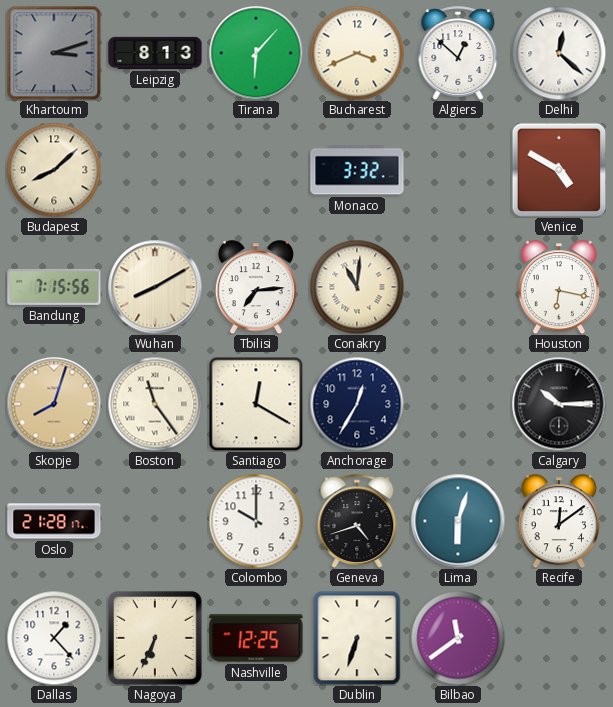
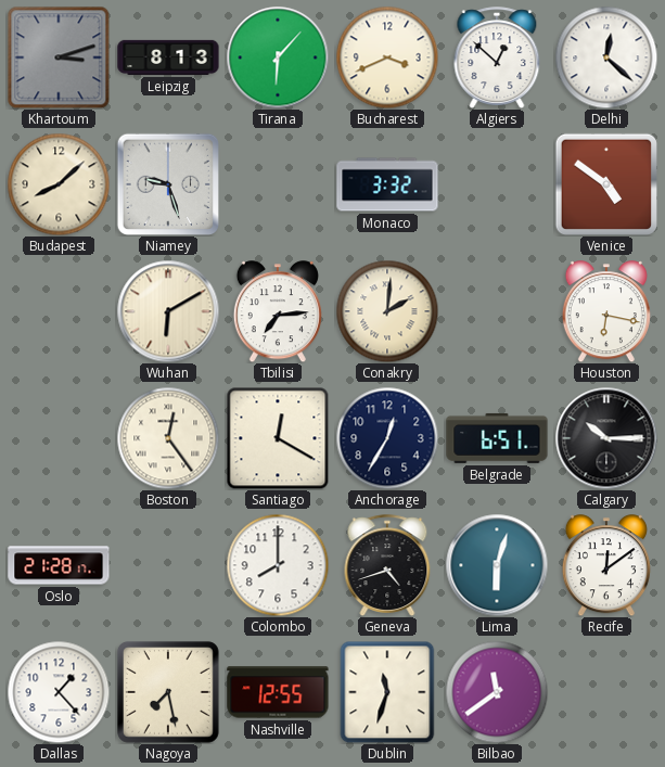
Niamey: none -> 9:27
Venice: 4:50 -> 4:51
Bandung: 7:15 -> none
Wuhan: 8:10 -> 6:10
Conakry: 11:01 -> 2:01
Skopje: 8:03 -> none
Boston: 11:24 -> 12:24
Belgrade: none -> 6:51
Colombo: 10:00 -> 8:00
Nagoya: 6:34 -> 7:28
Nashville: 12:25 -> 12:55
Dublin: 6:33 -> 11:33
